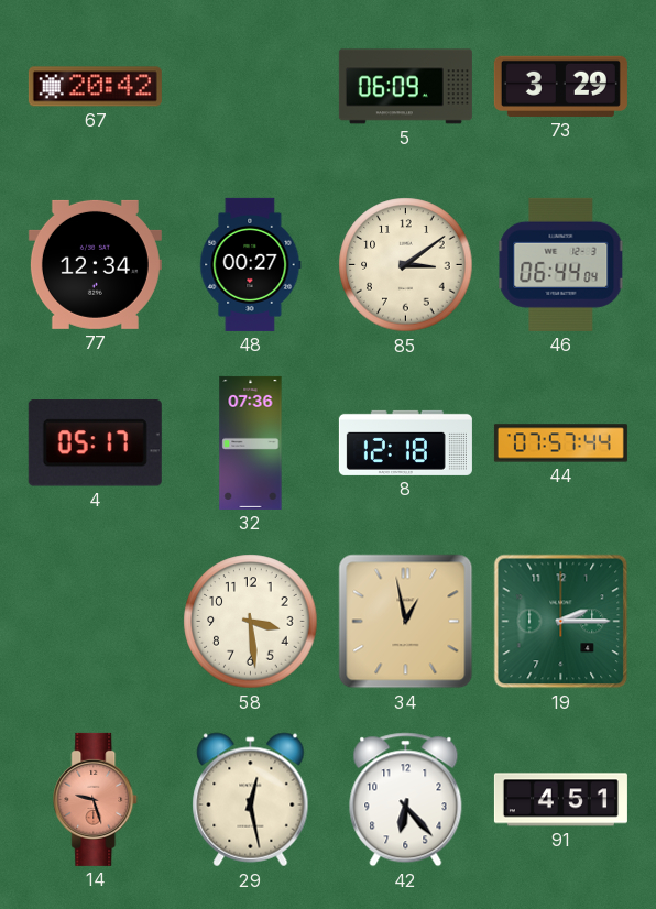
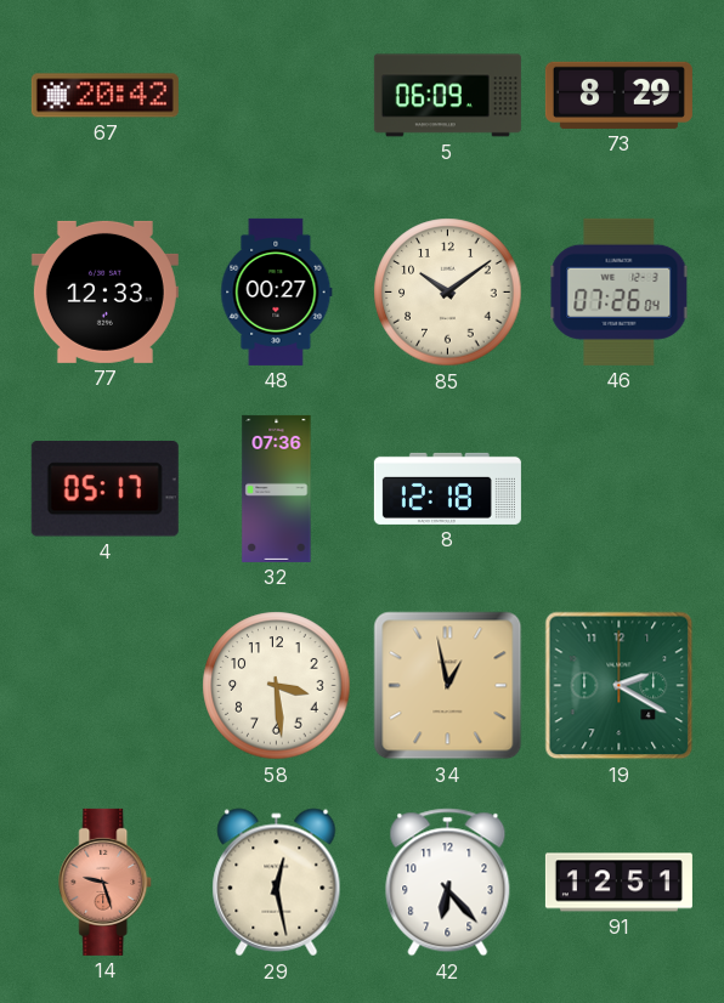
73: 3:29 -> 8:29
77: 12:34 -> 12:33
85: 3:09 -> 10:09
46: 06:44 -> 07:26
44: 07:57 -> none
19: 2:15 -> 2:20
91: 4:51 -> 12:51
